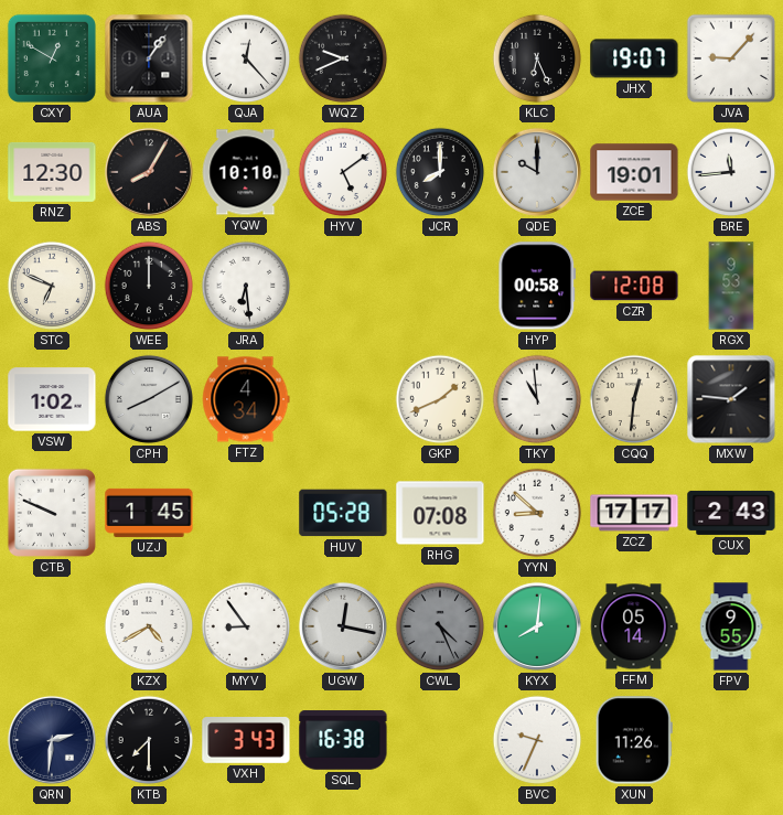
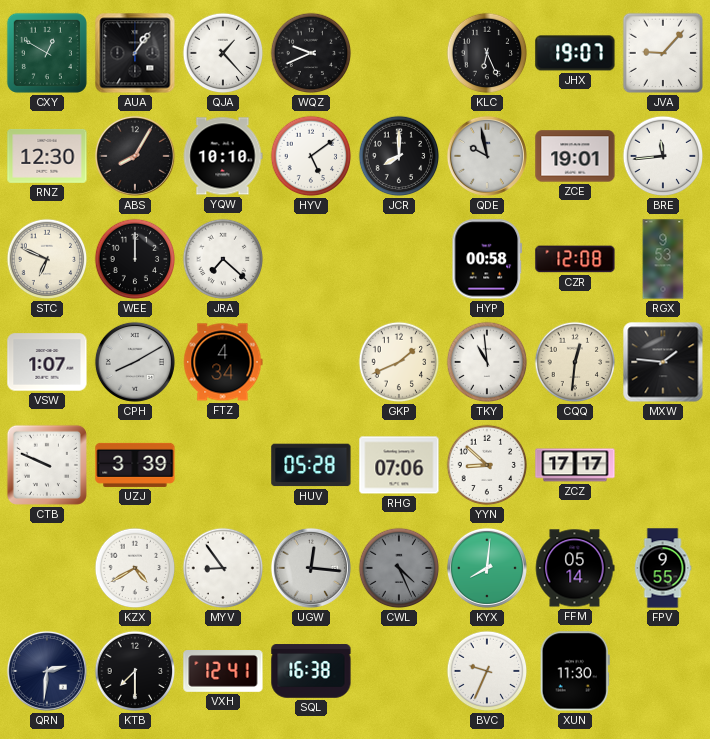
QJA: 12:23 -> 1:23
QDE: 10:00 -> 9:58
JRA: 6:29 -> 7:22
VSW: 1:02 -> 1:07
UZJ: 1:45 -> 3:39
RHG: 07:08 -> 07:06
CUX: 2:43 -> none
UGW: 12:17 -> 12:16
VXH: 3:43 -> 12:41
XUN: 11:26 -> 11:30
